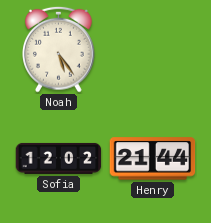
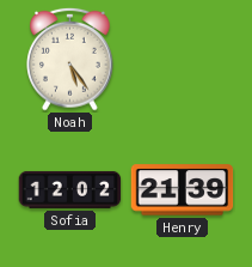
Henry: 21:44 -> 21:39
